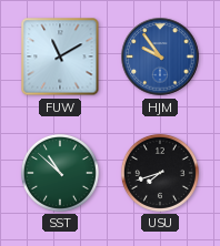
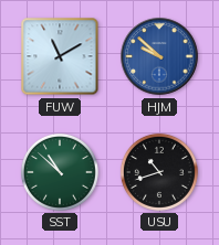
HJM: 9:54 -> 9:52
USU: 7:42 -> 10:42
